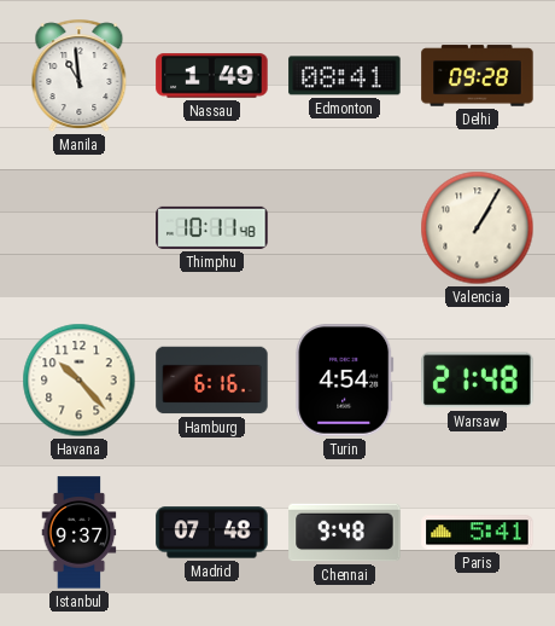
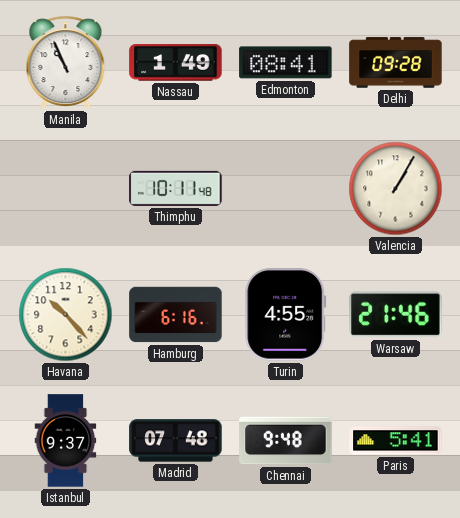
Manila: 10:59 -> 10:56
Turin: 4:54 -> 4:55
Warsaw: 21:48 -> 21:46
